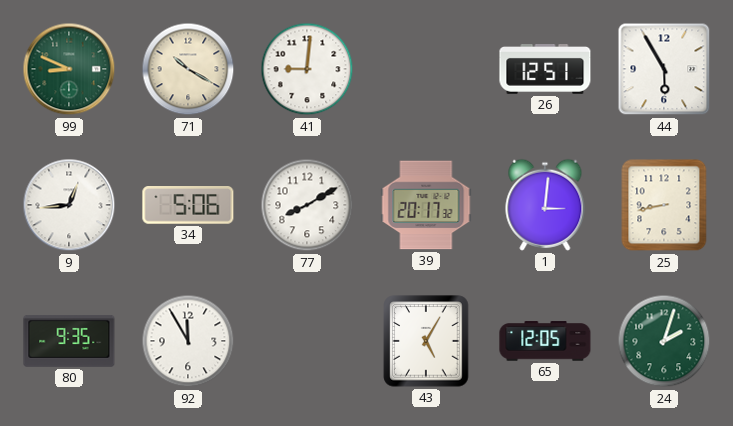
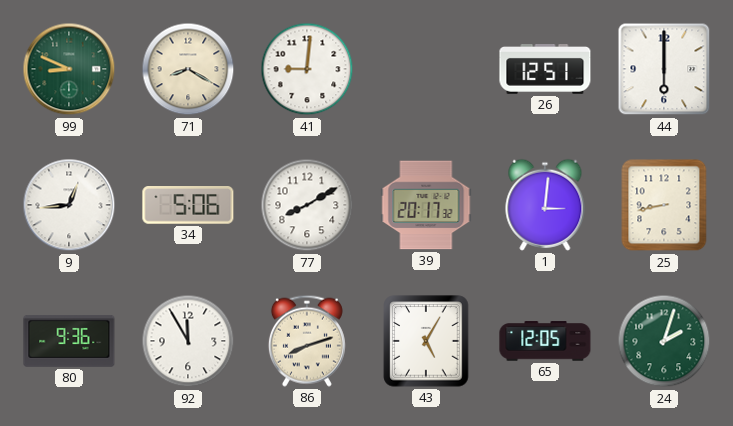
71: 10:20 -> 8:20
44: 5:55 -> 6:00
80: 9:35 -> 9:36
86: none -> 8:12
